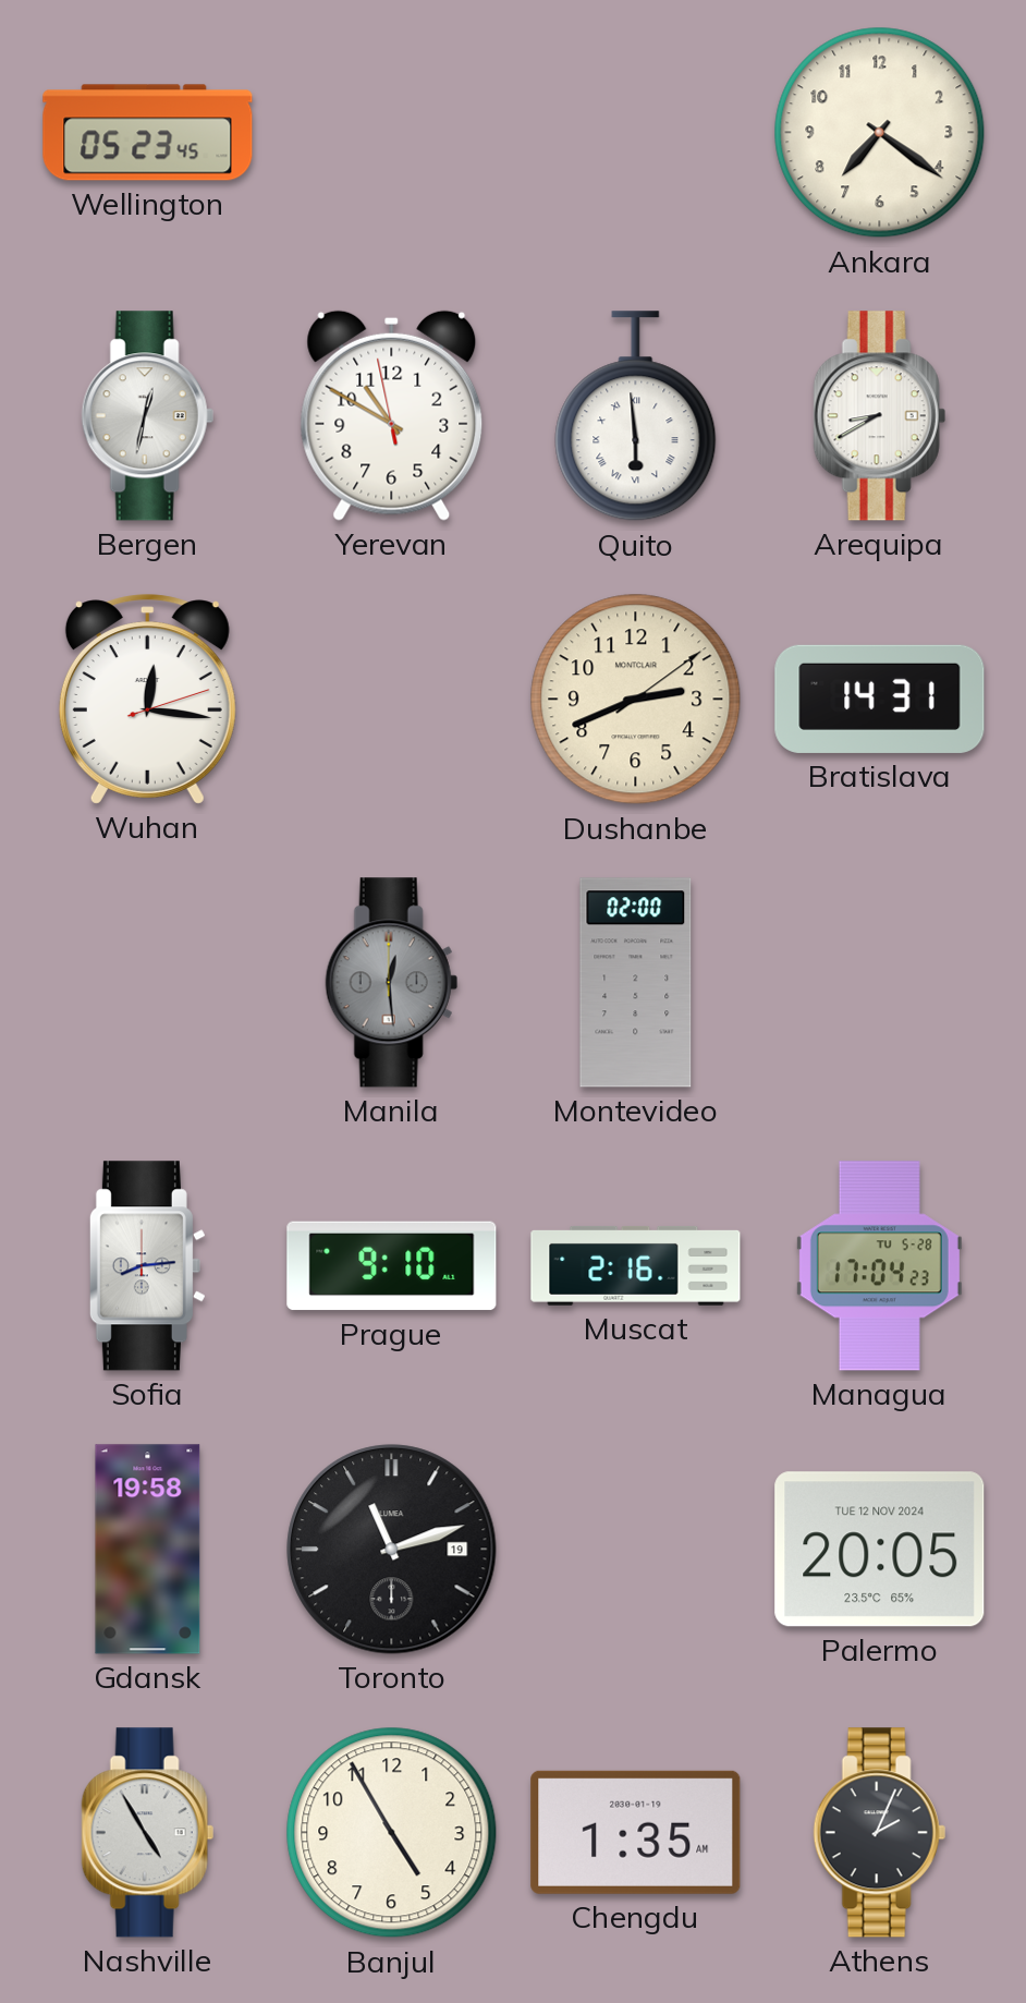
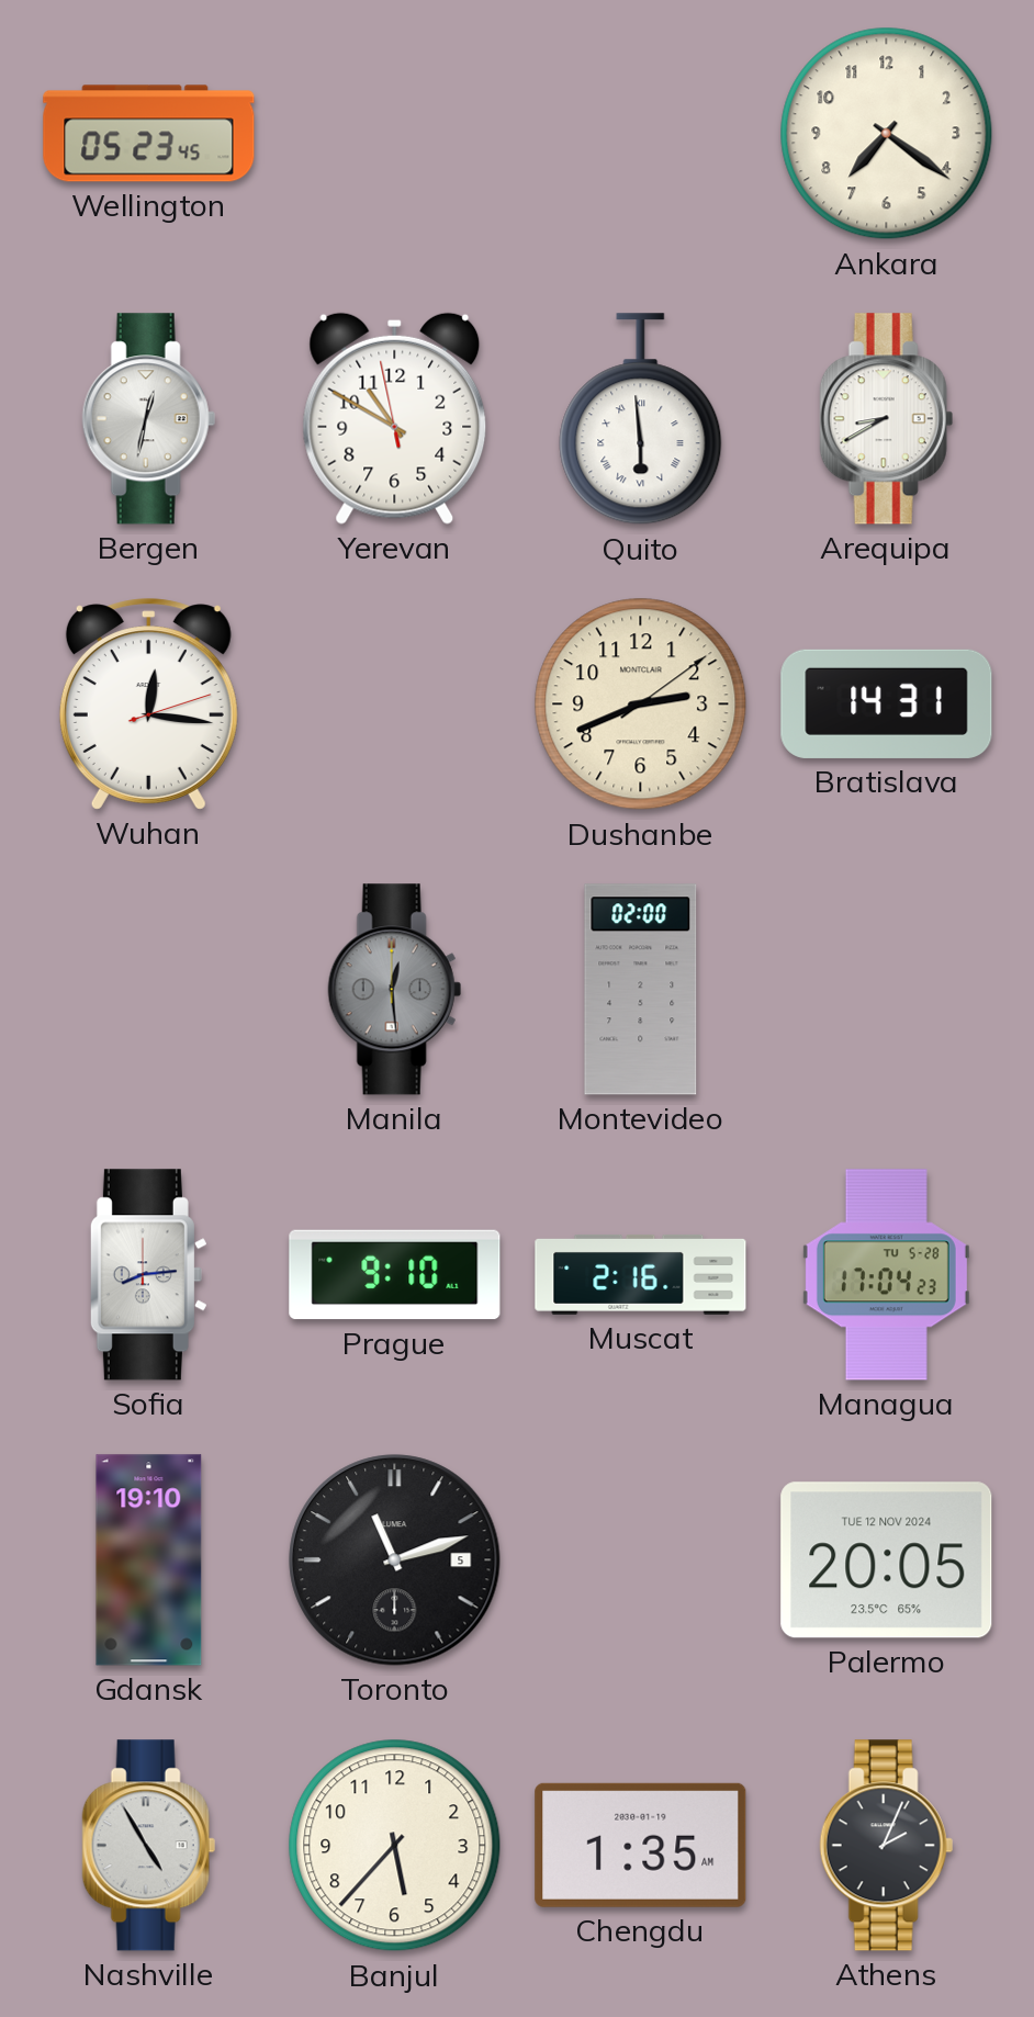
Gdansk: 19:58 -> 19:10
Toronto date: 19 -> 5
Banjul: 4:55 -> 5:37
